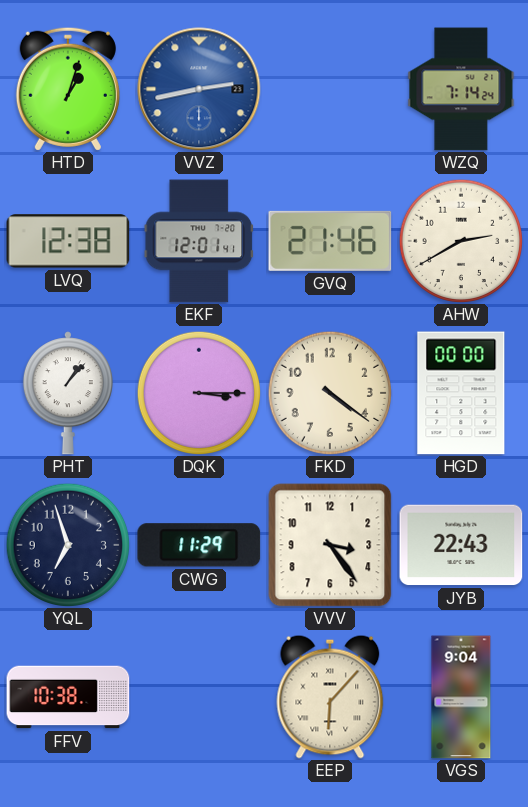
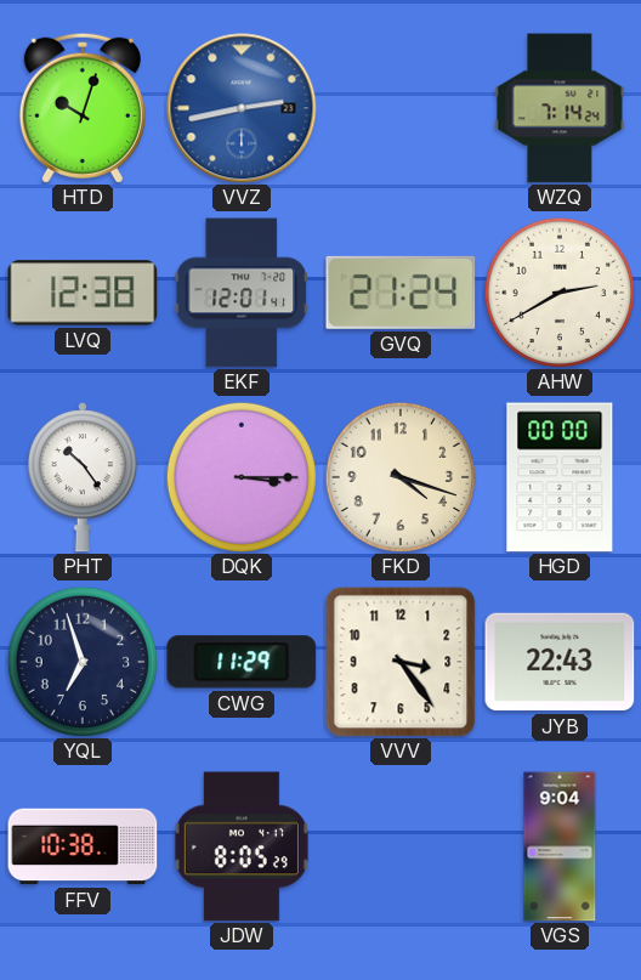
HTD: 1:03 -> 10:03
GVQ: 21:46 -> 21:24
PHT: 1:07 -> 10:24
FKD: 4:21 -> 4:18
JDW: none -> 8:05
EEP: 6:07 -> none
